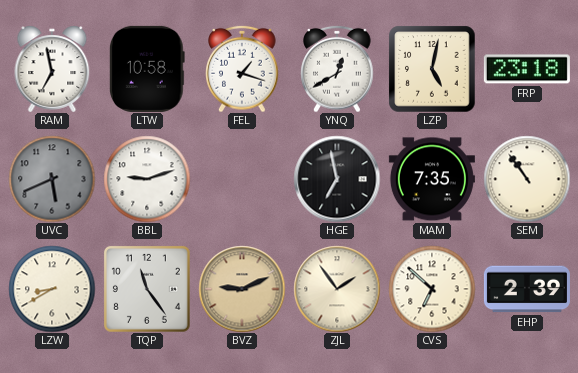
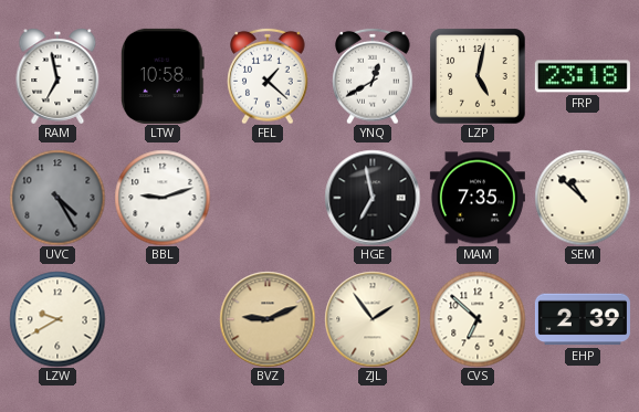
FEL: 1:18 -> 1:22
UVC: 5:41 -> 4:25
SEM: 10:54 -> 10:52
LZW: 8:40 -> 9:40
TQP: 11:24 -> none
